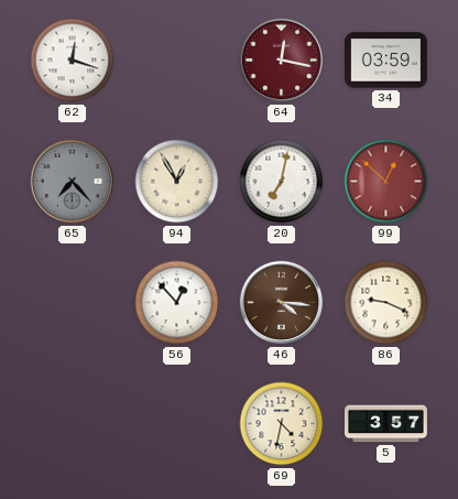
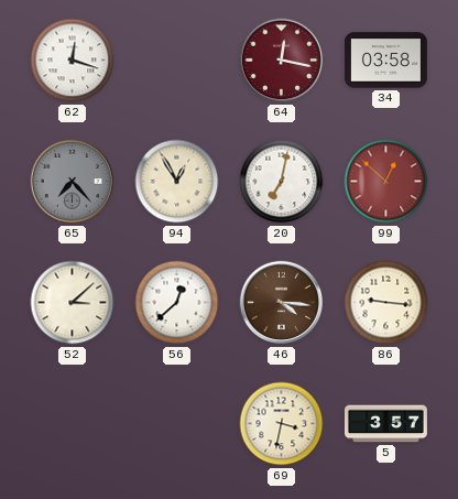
34: 03:59 -> 03:58
52: none -> 3:08
56: 12:53 -> 12:38
86: 9:19 -> 9:16
69: 4:32 -> 3:32
